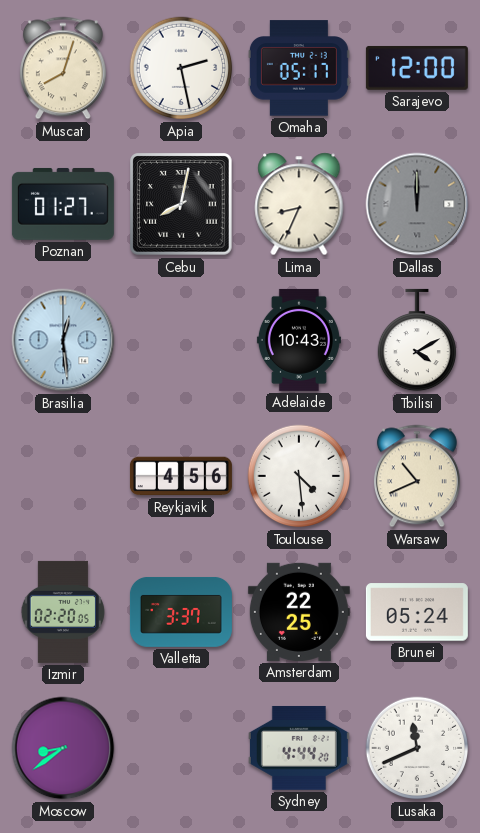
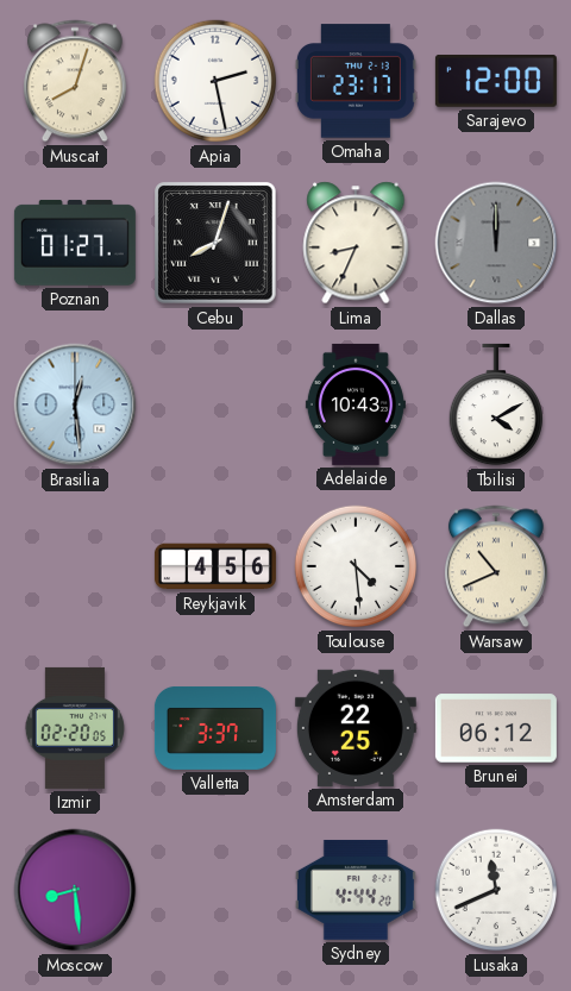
Omaha: 05:17 -> 23:17
Cebu: 8:02 -> 8:03
Brunei: 05:24 -> 06:12
Moscow: 8:39 -> 8:29
